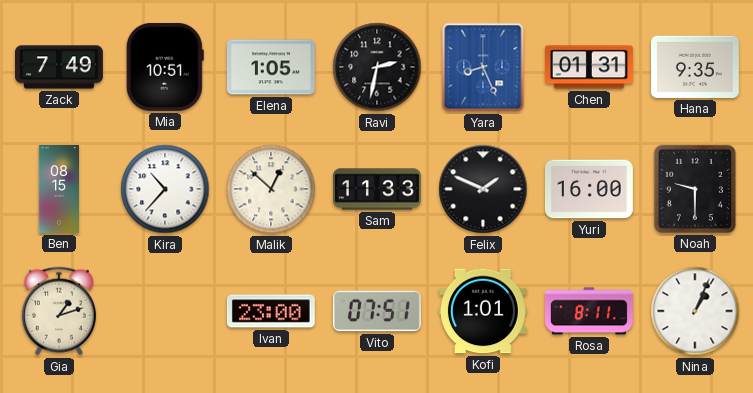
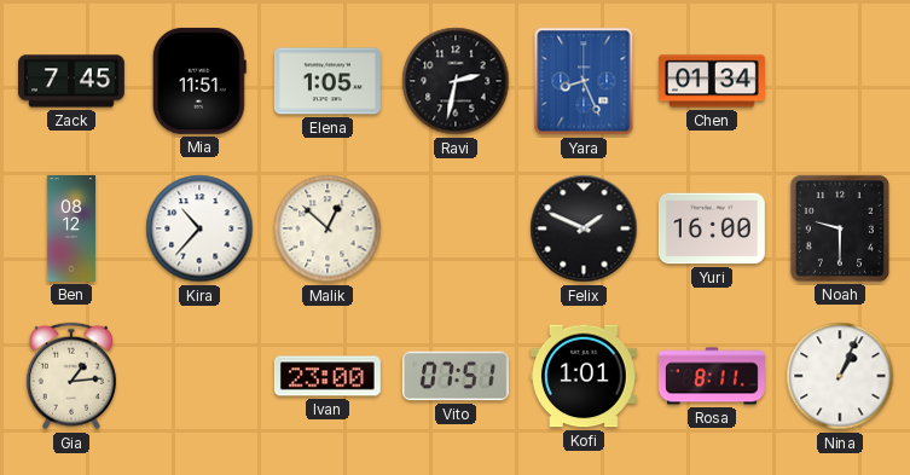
Zack: 7:49 -> 7:45
Mia: 10:51 -> 11:51
Chen: 01:31 -> 01:34
Hana: 9:35 -> none
Ben: 08:15 -> 08:12
Sam: 11:33 -> none
Gia: 1:12 -> 1:14
